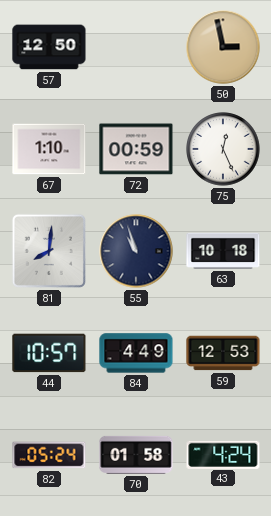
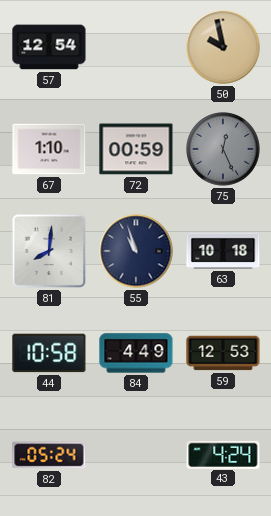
57: 12:50 -> 12:54
50: 2:58 -> 9:58
75 dial: white -> grey
44: 10:57 -> 10:58
70: 01:58 -> none
